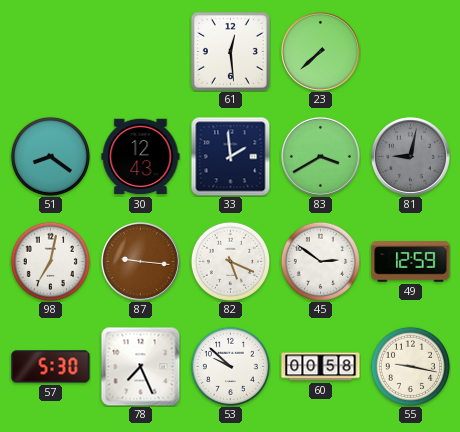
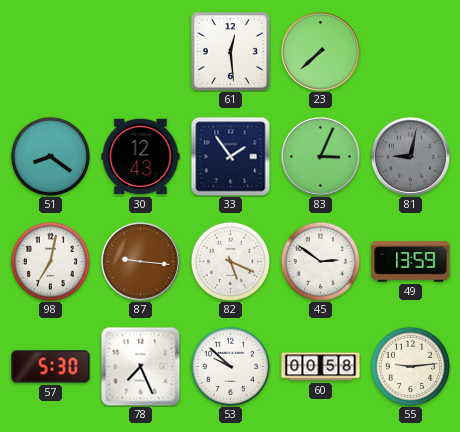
33: 1:59 -> 1:54
83: 3:40 -> 3:04
49: 12:59 -> 13:59
55: 9:17 -> 9:14
